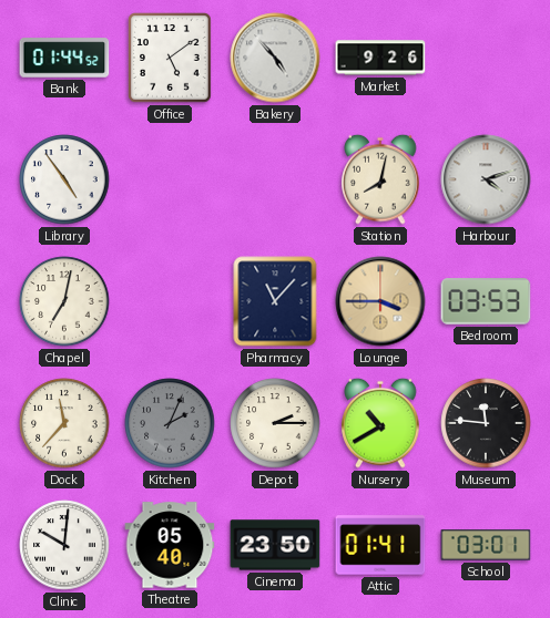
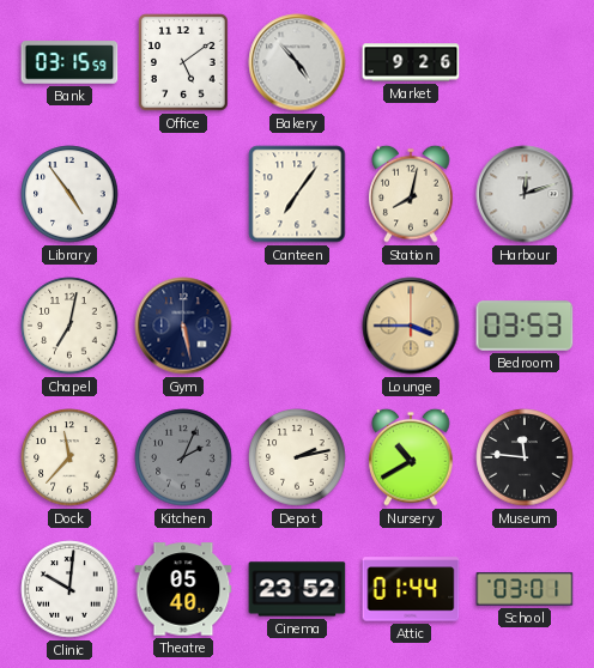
Bank: 01:44 -> 03:15
Canteen: none -> 7:06
Harbour: 4:12 -> 12:12
Gym: none -> 5:28
Pharmacy: 11:07 -> none
Depot: 2:15 -> 2:13
Cinema: 23:50 -> 23:52
Attic: 01:41 -> 01:44
